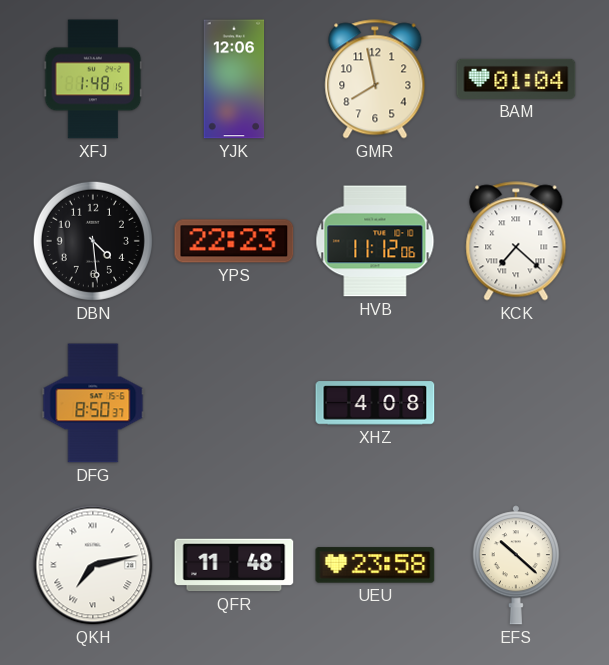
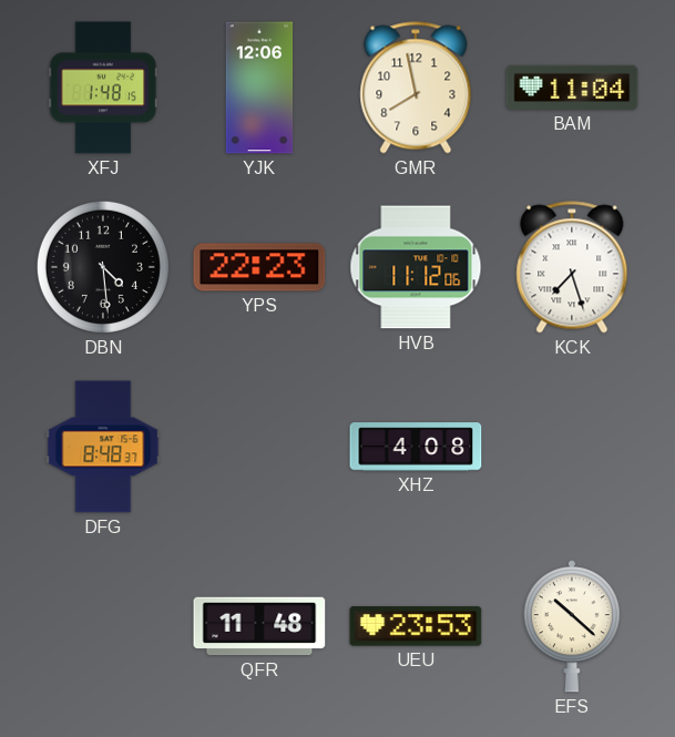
BAM: 01:04 -> 11:04
KCK: 7:22 -> 7:27
DFG: 8:50 -> 8:48
QKH: 7:13 -> none
UEU: 23:58 -> 23:53
